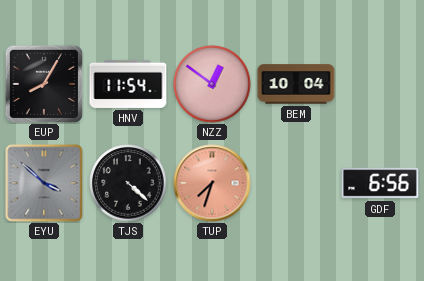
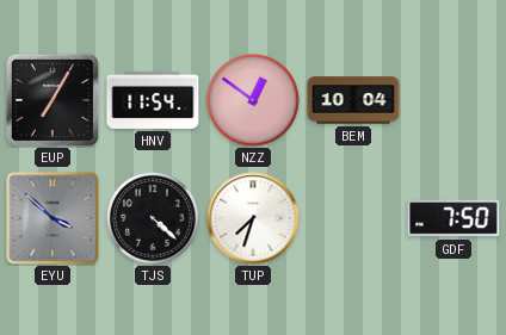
EUP: 8:05 -> 7:05
TUP dial: salmon -> white
GDF: 6:56 -> 7:50
